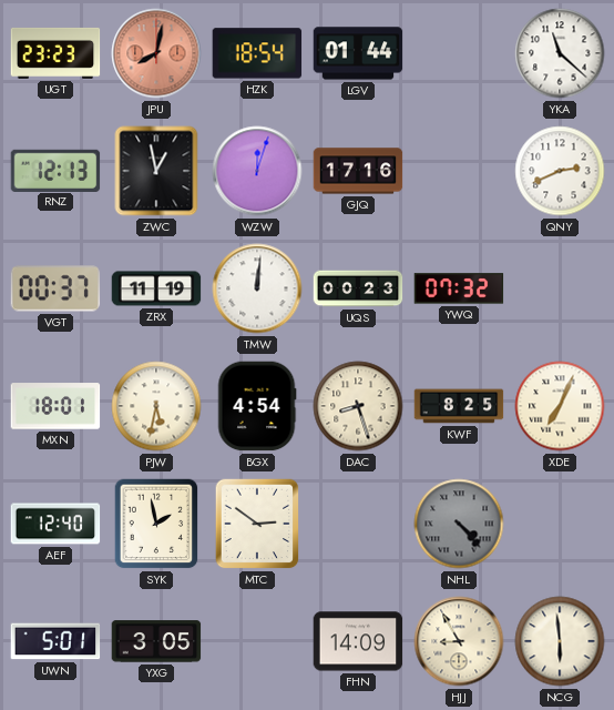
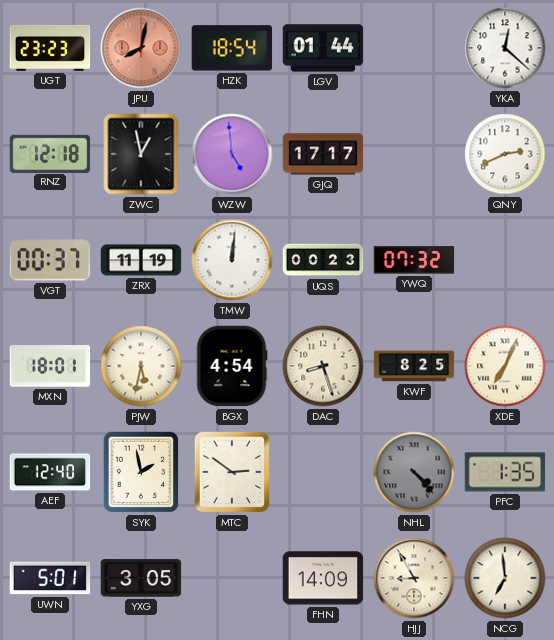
YKA: 11:22 -> 12:22
RNZ: 12:13 -> 12:18
WZW: 12:03 -> 4:59
GJQ: 17:16 -> 17:17
PFC: none -> 1:35
NCG: 5:59 -> 6:59
